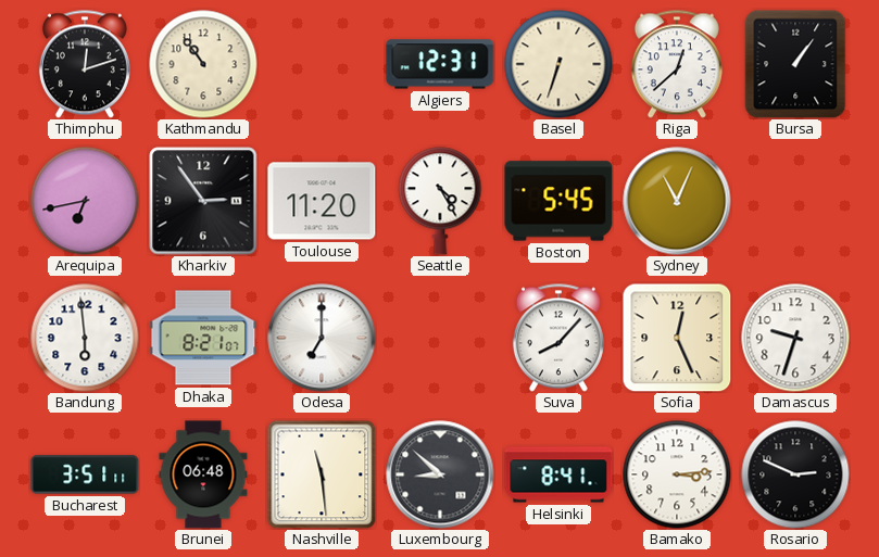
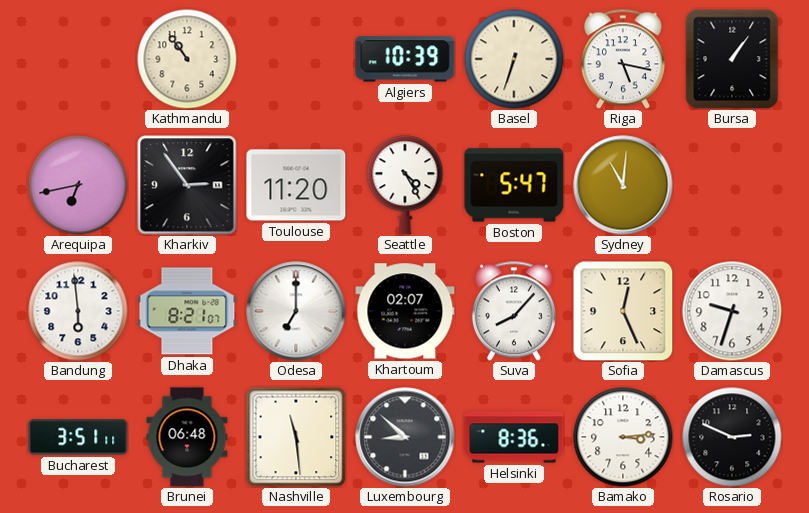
Thimphu: 12:12 -> none
Algiers: 12:31 -> 10:39
Riga: 12:38 -> 5:17
Boston: 5:45 -> 5:47
Sydney: 11:04 -> 11:01
Khartoum: none -> 02:07
Helsinki: 8:41 -> 8:36
